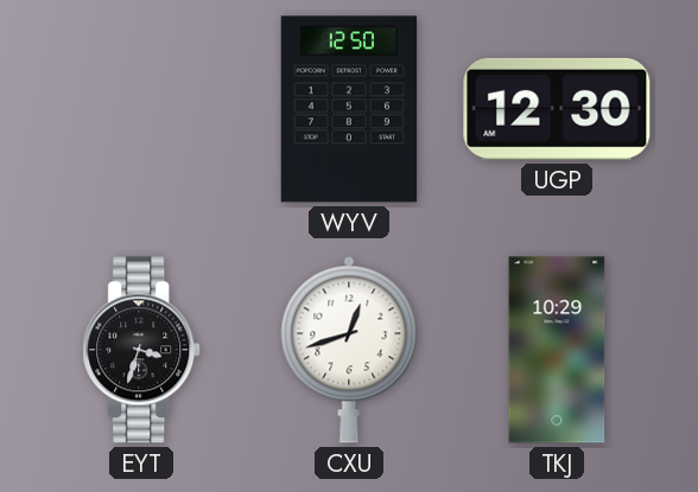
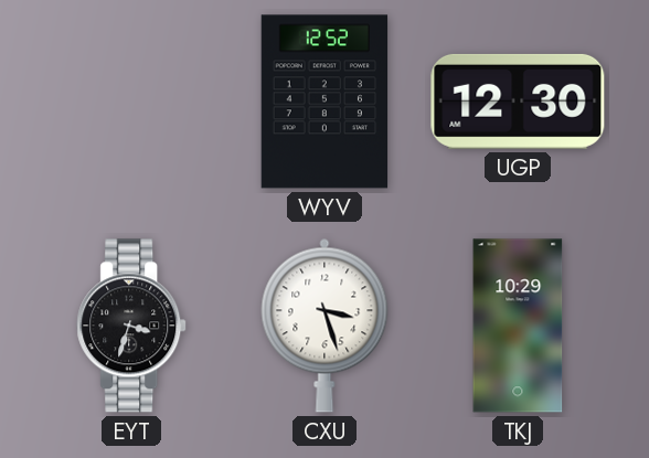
WYV: 12:50 -> 12:52
CXU: 12:42 -> 3:27
